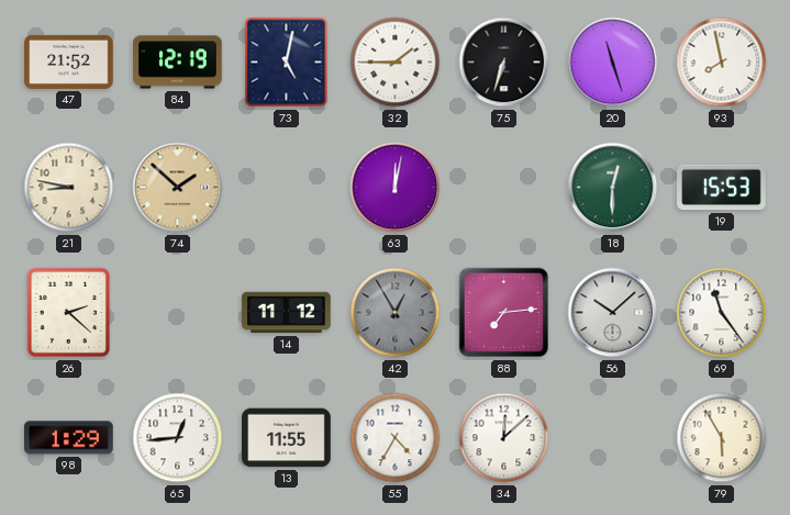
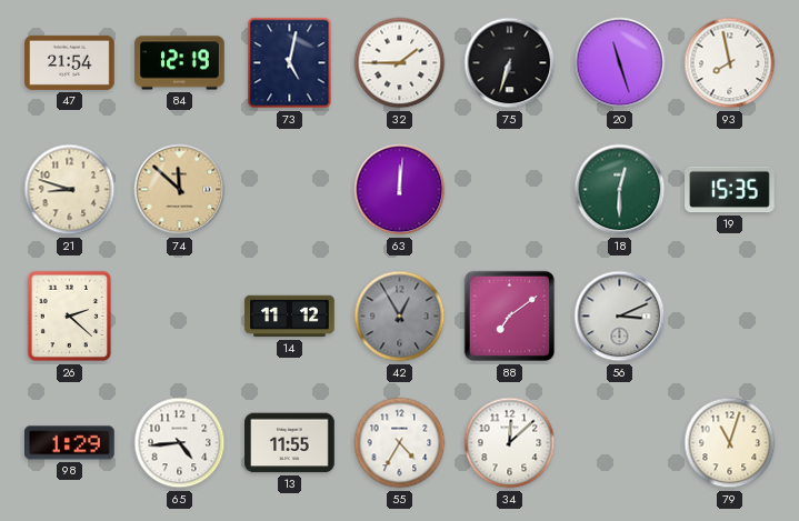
47: 21:52 -> 21:54
21: 8:47 -> 8:48
74: 1:52 -> 11:52
63: 12:02 -> 12:01
19: 15:53 -> 15:35
88: 7:14 -> 7:09
56: 10:08 -> 3:11
69: 11:24 -> none
65: 12:44 -> 4:44
79: 5:55 -> 11:03
